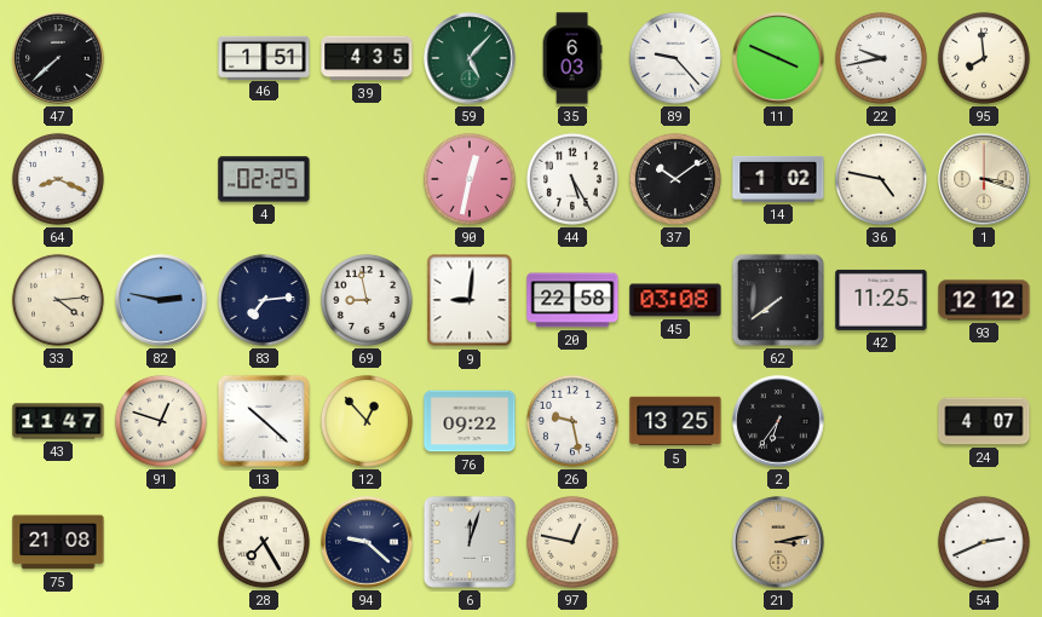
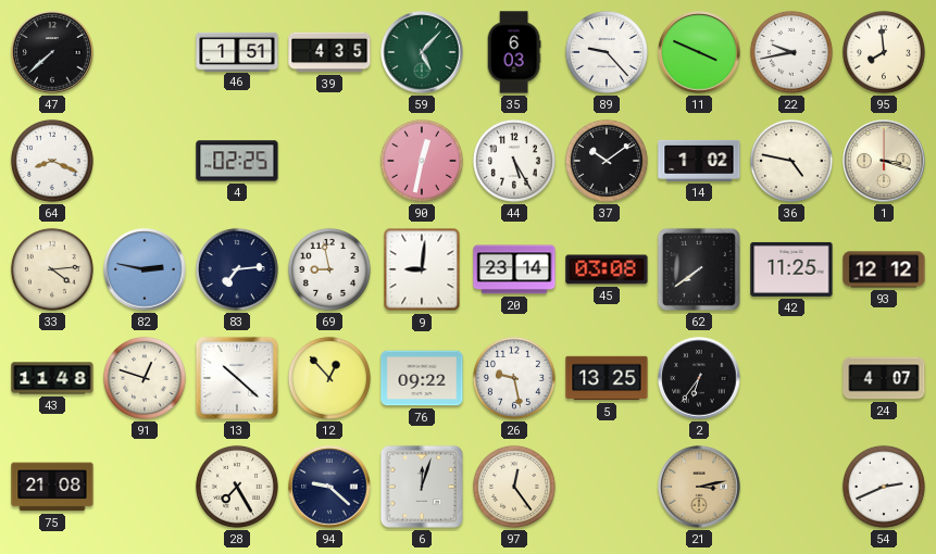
20: 22:58 -> 23:14
43: 11:47 -> 11:48
97: 12:47 -> 12:24
